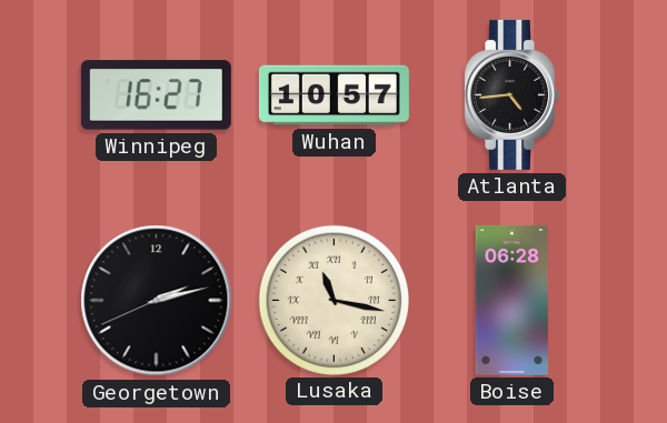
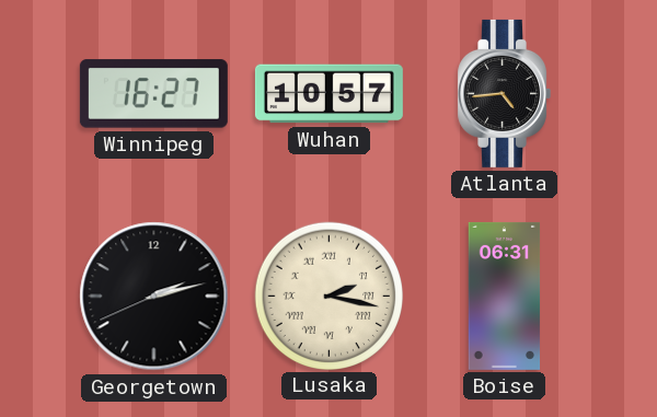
Lusaka: 11:17 -> 2:17
Boise: 06:28 -> 06:31
